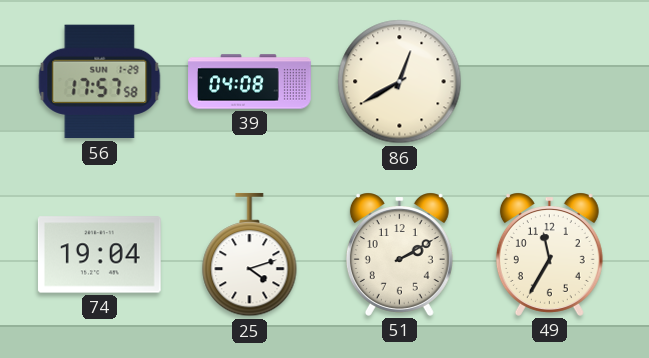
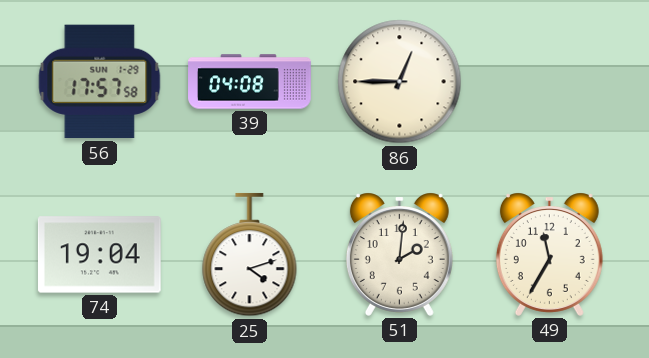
86: 12:40 -> 12:45
51: 2:10 -> 2:01
